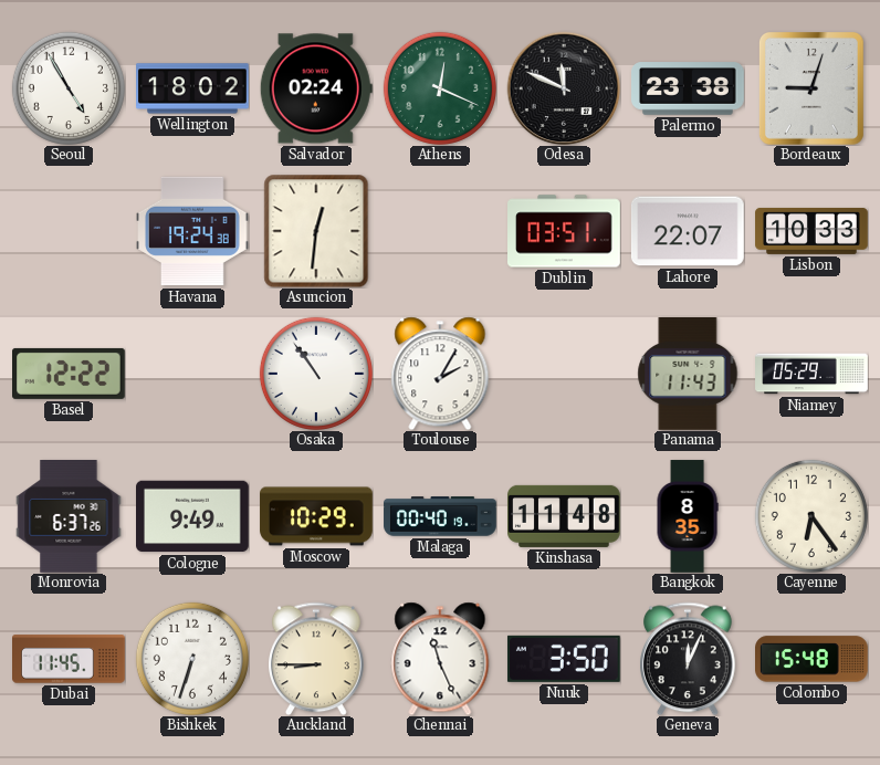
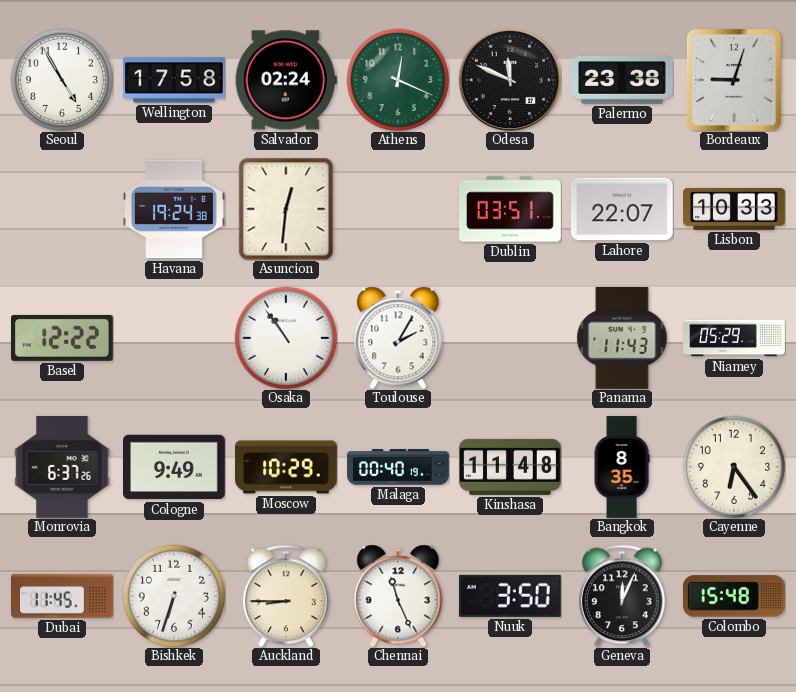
Wellington: 18:02 -> 17:58
